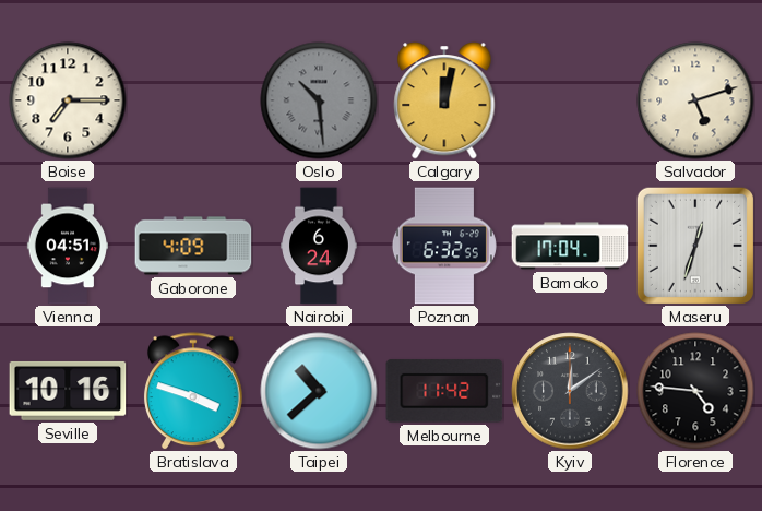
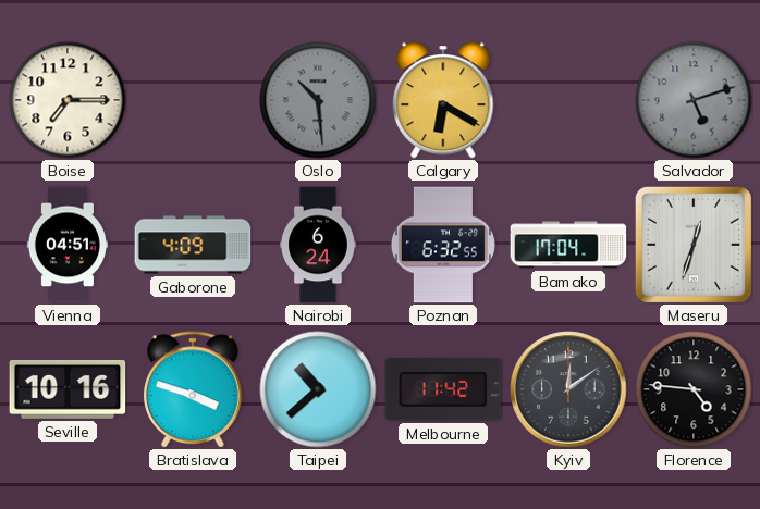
Calgary: 12:02 -> 6:20
Salvador dial: cream -> grey
